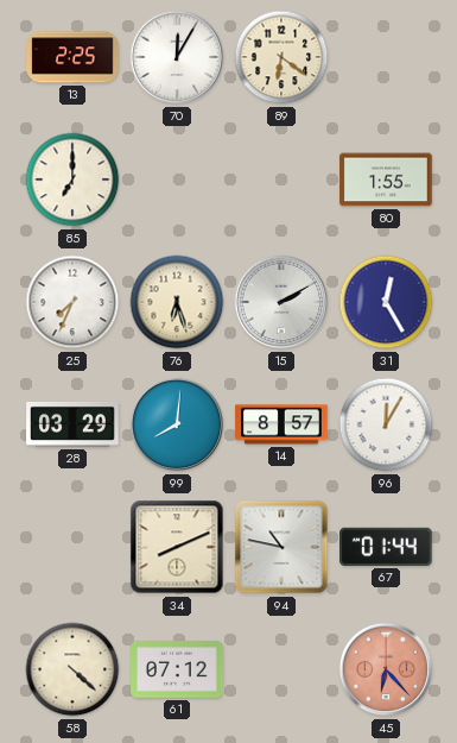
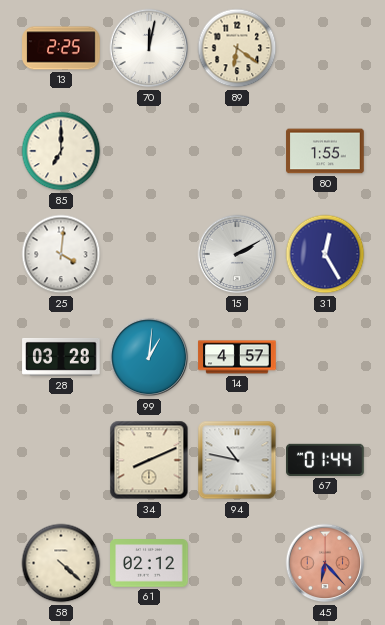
70: 12:05 -> 12:02
25: 7:34 -> 4:01
76: 6:27 -> none
28: 03:29 -> 03:28
99: 8:01 -> 1:01
14: 8:57 -> 4:57
96: 12:05 -> none
61: 07:12 -> 02:12
